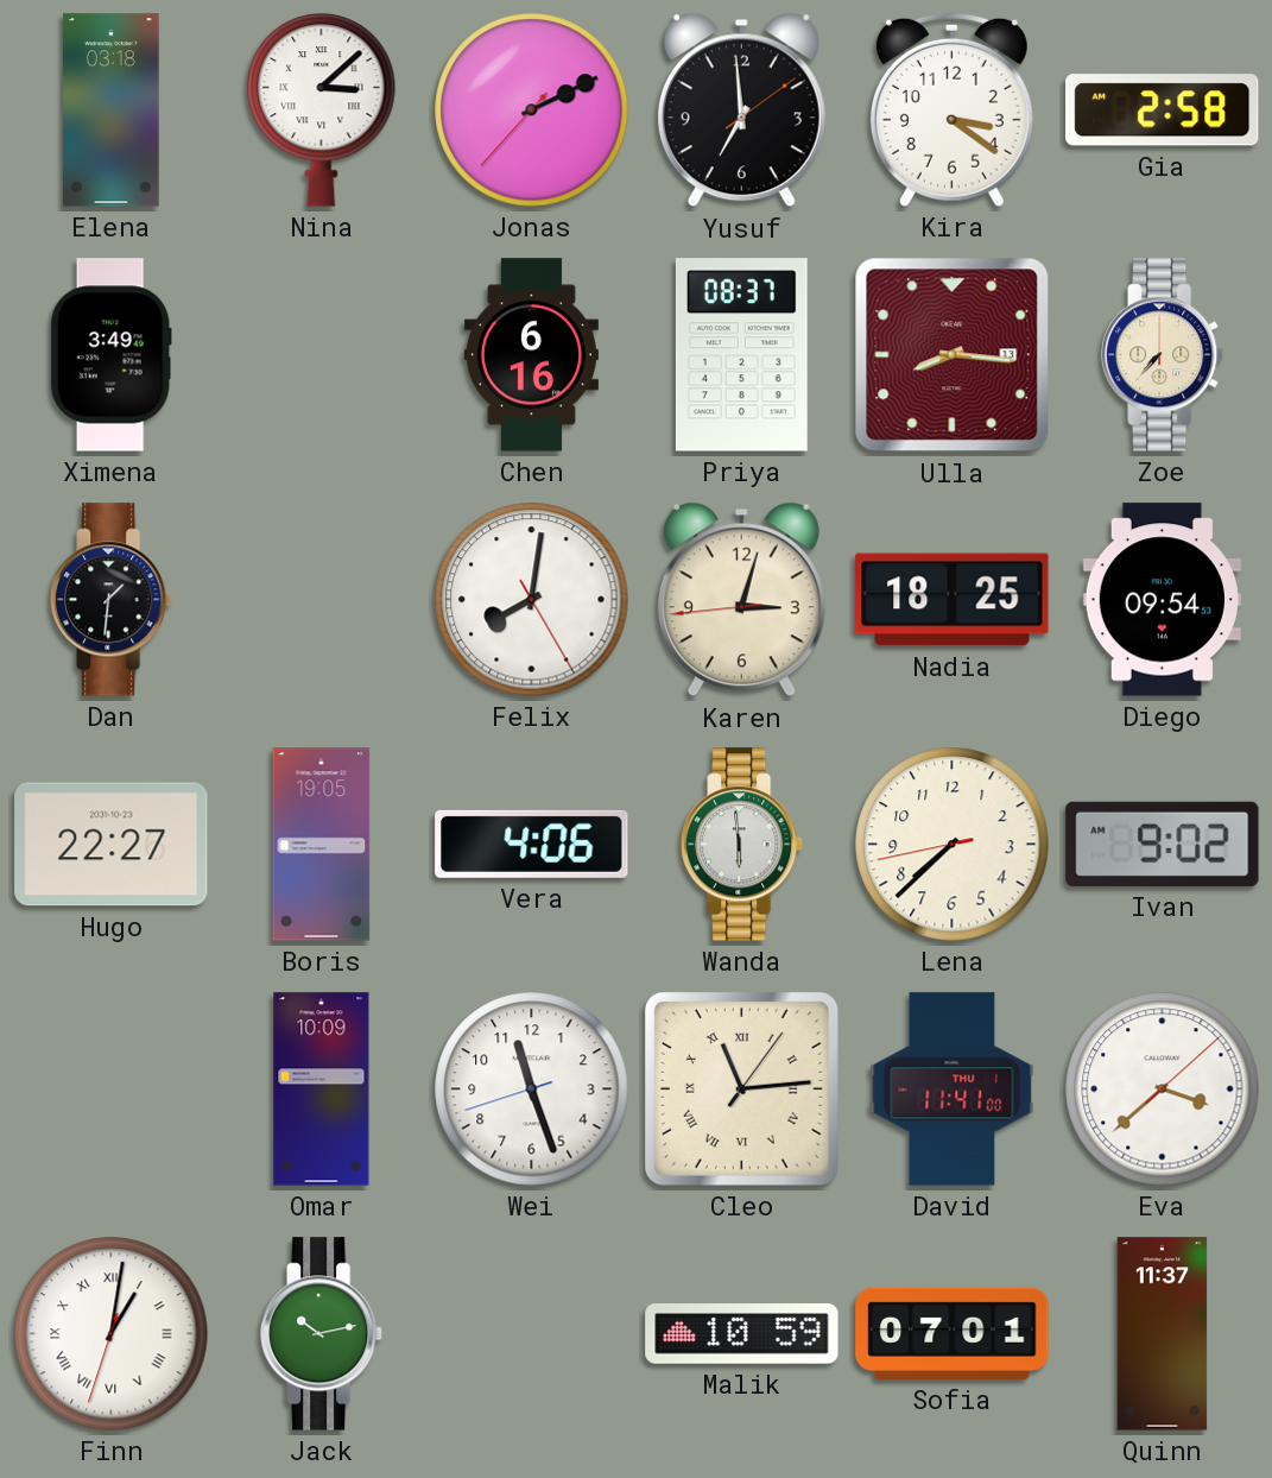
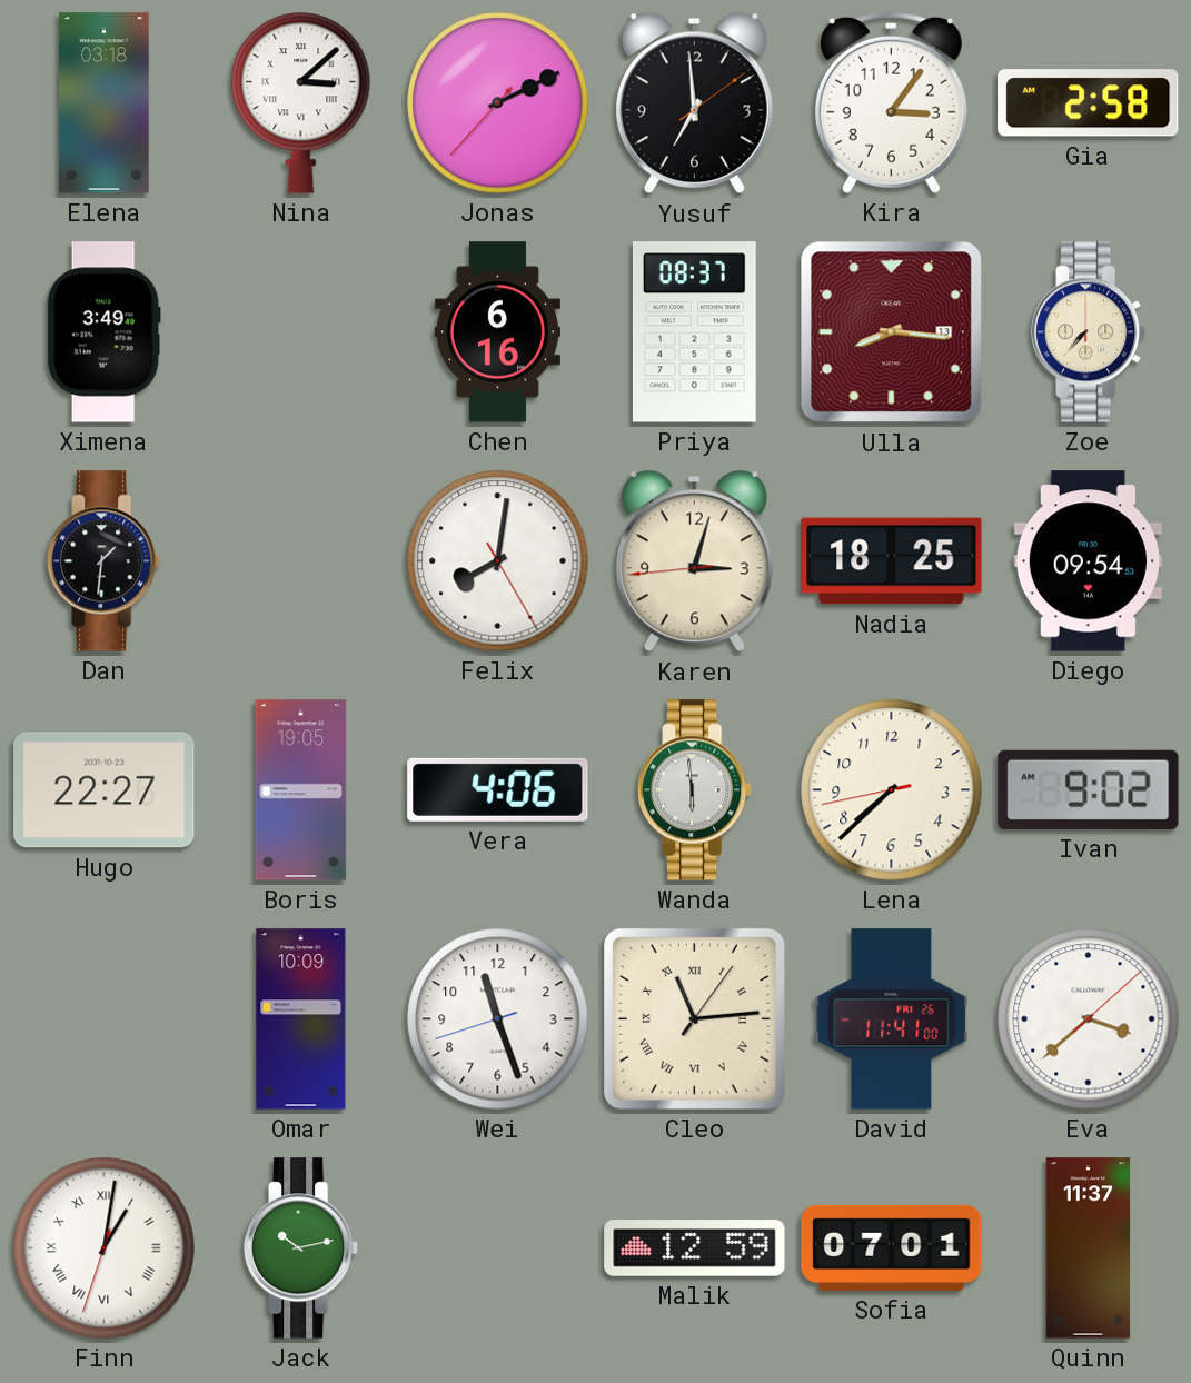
Kira: 3:21 -> 3:06
David date: THU 1 -> FRI 26
Malik: 10:59 -> 12:59
